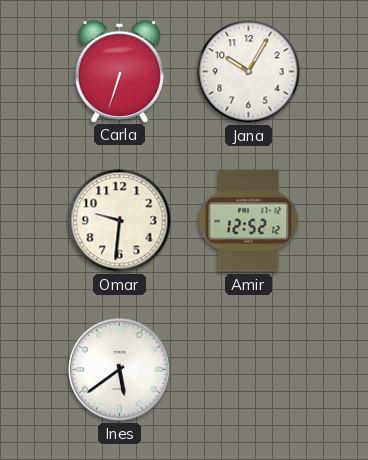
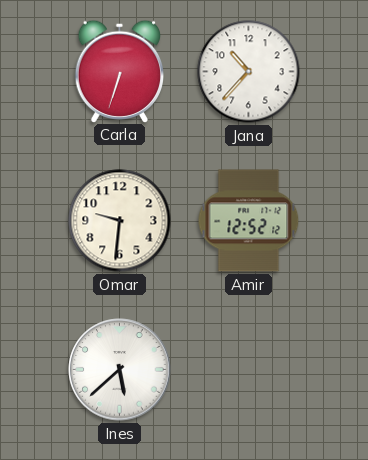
Jana: 10:05 -> 10:37
Ines: 5:39 -> 5:38
